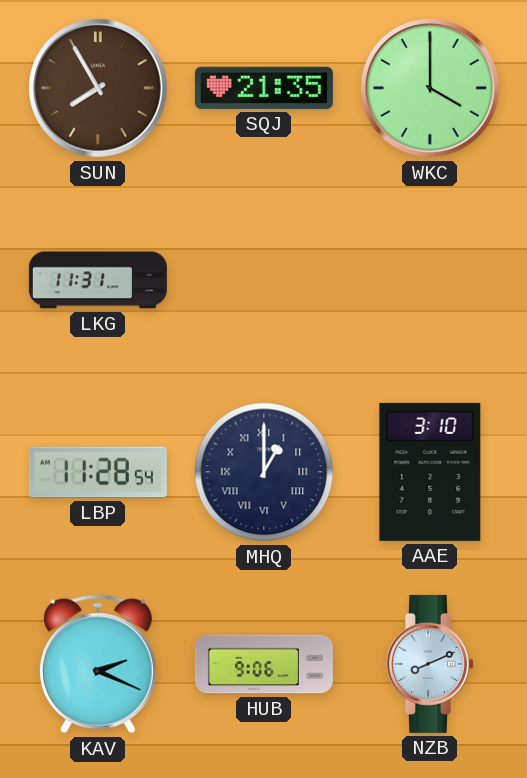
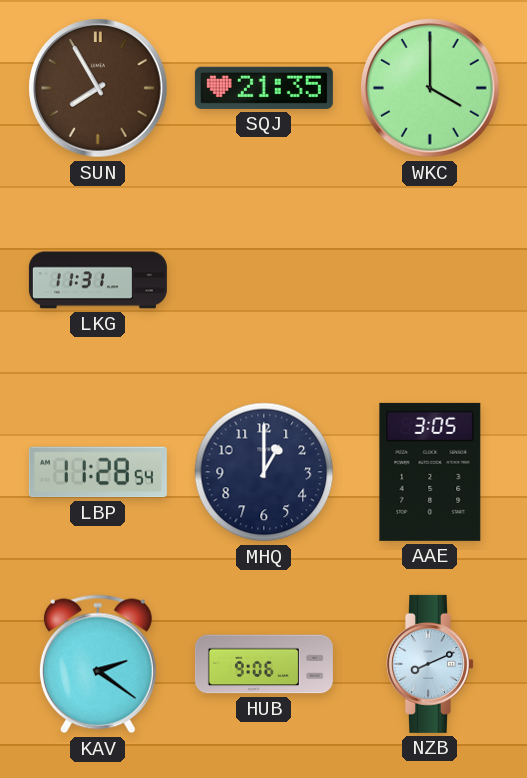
MHQ numerals: Roman -> Arabic
AAE: 3:10 -> 3:05
KAV: 2:19 -> 2:21
